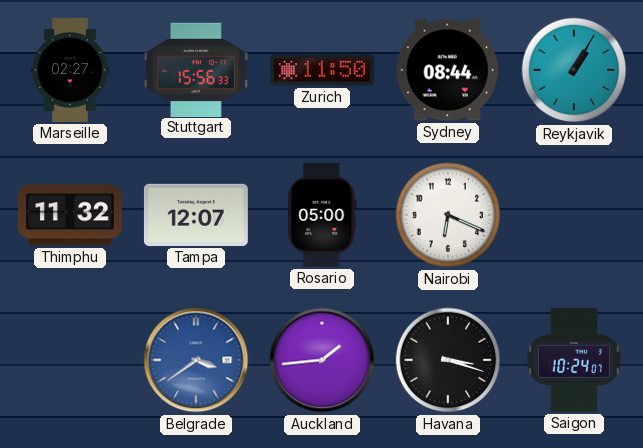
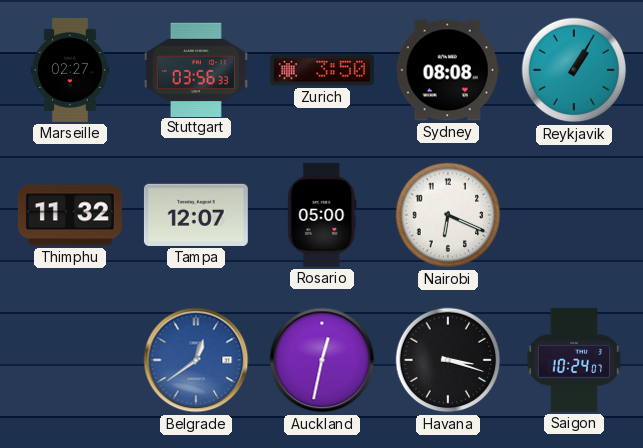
Stuttgart: 15:56 -> 03:56
Zurich: 11:50 -> 3:50
Sydney: 08:44 -> 08:08
Belgrade: 3:39 -> 12:39
Auckland: 1:44 -> 12:32
